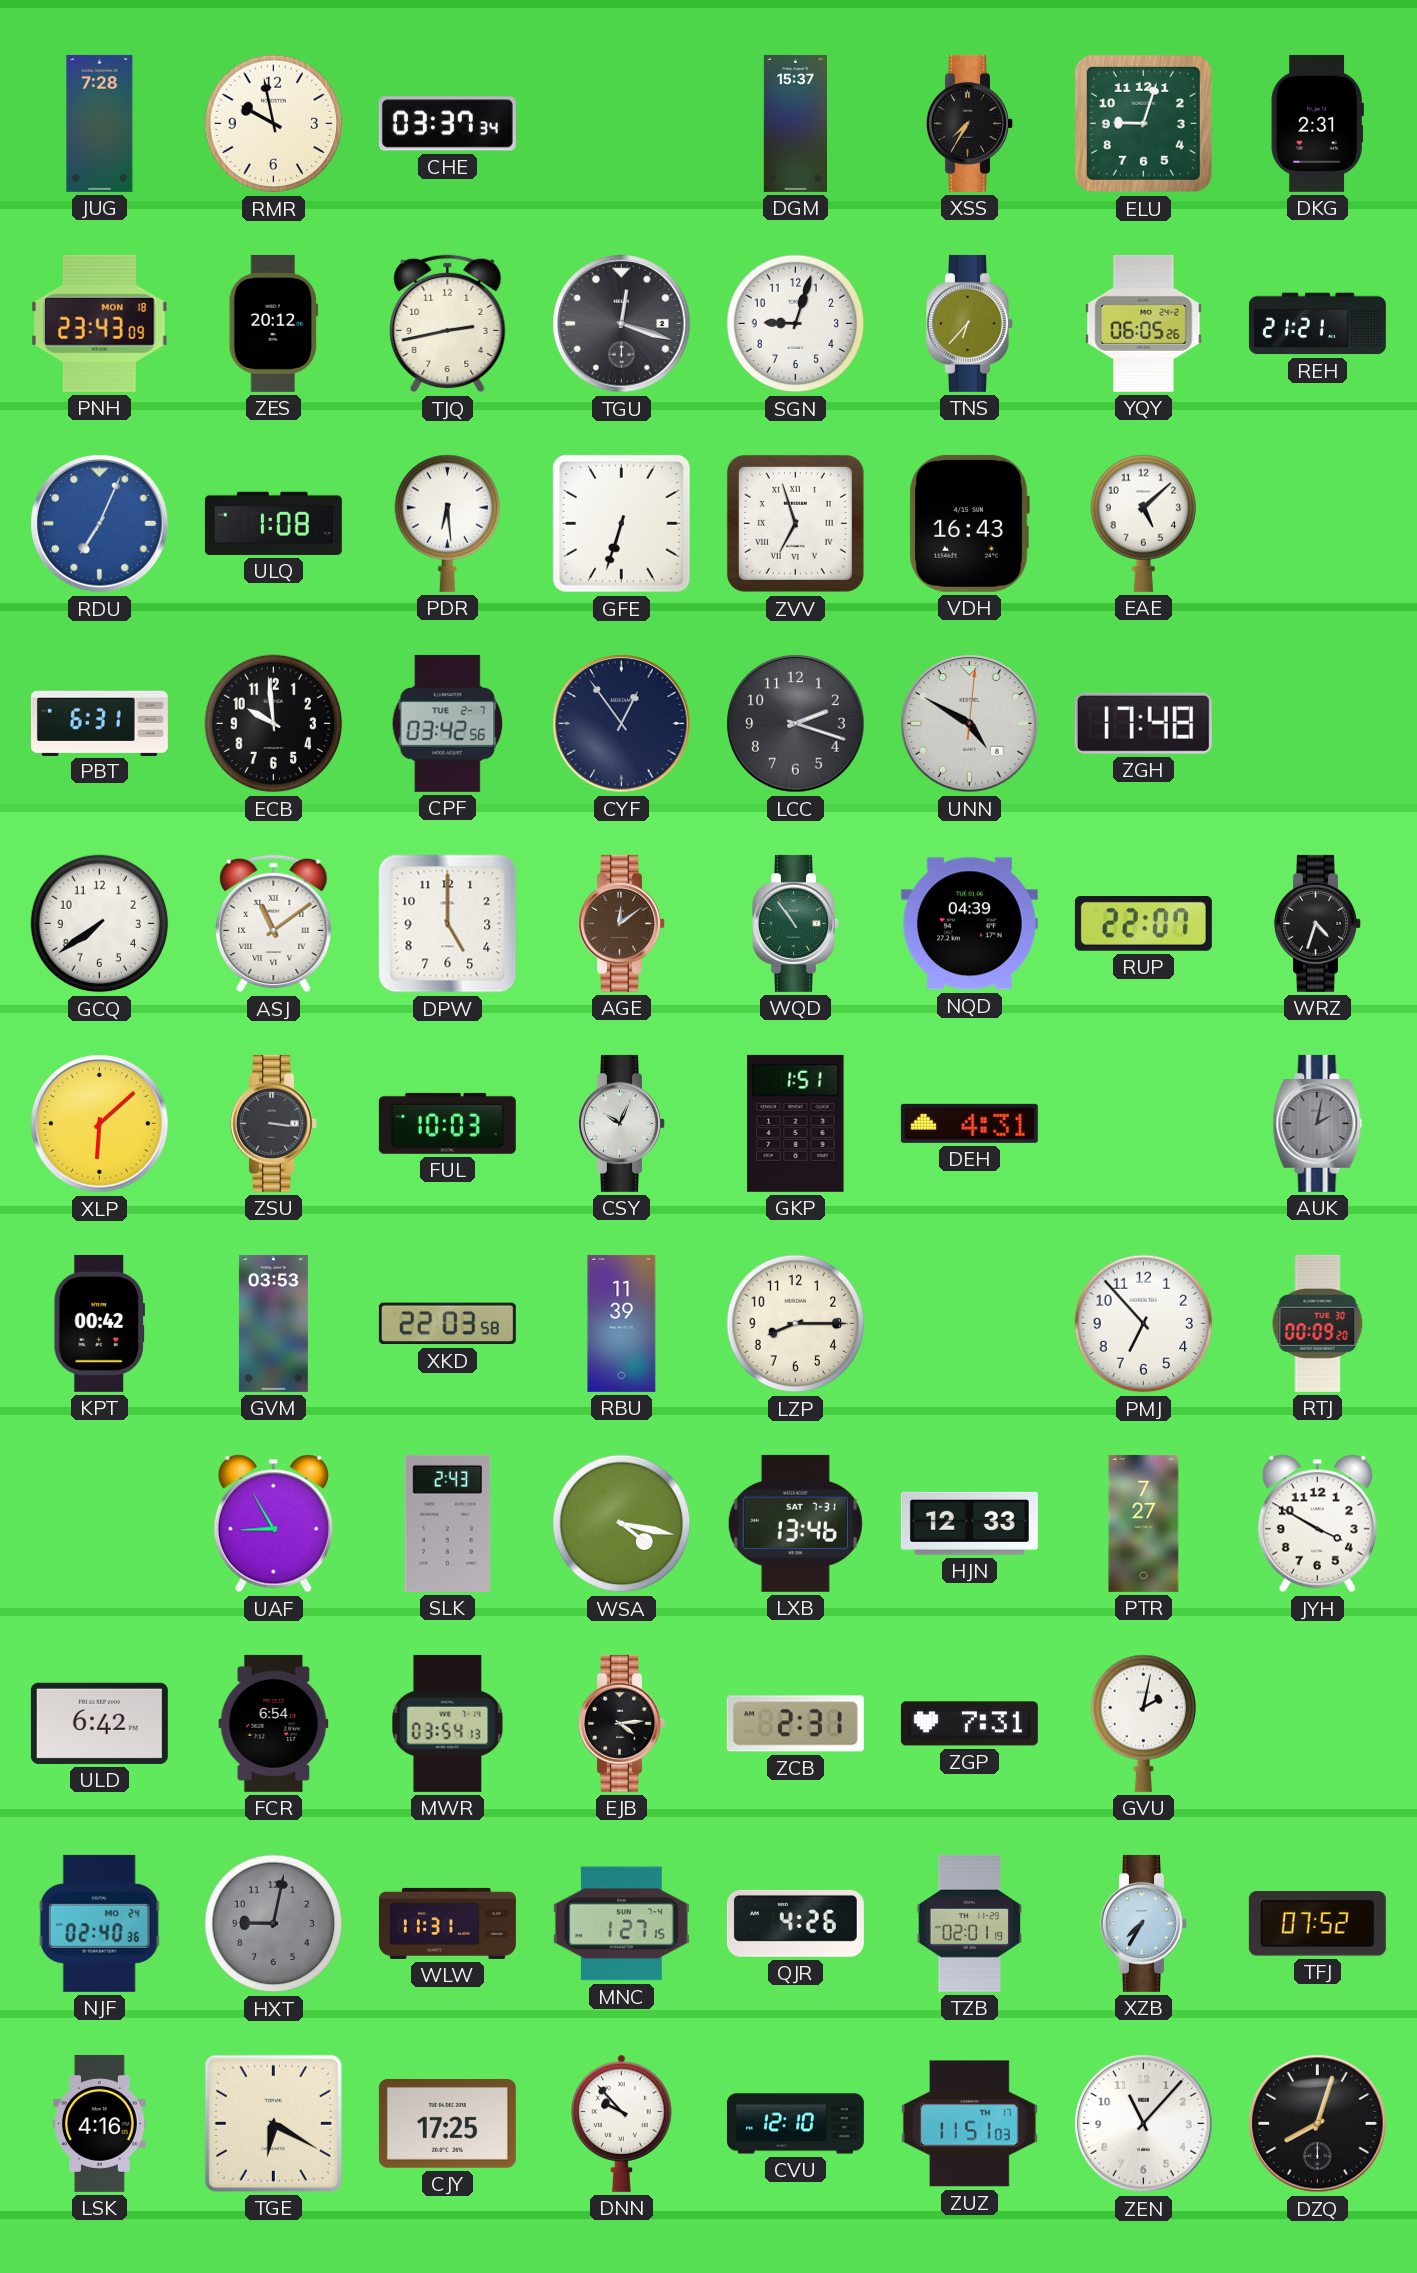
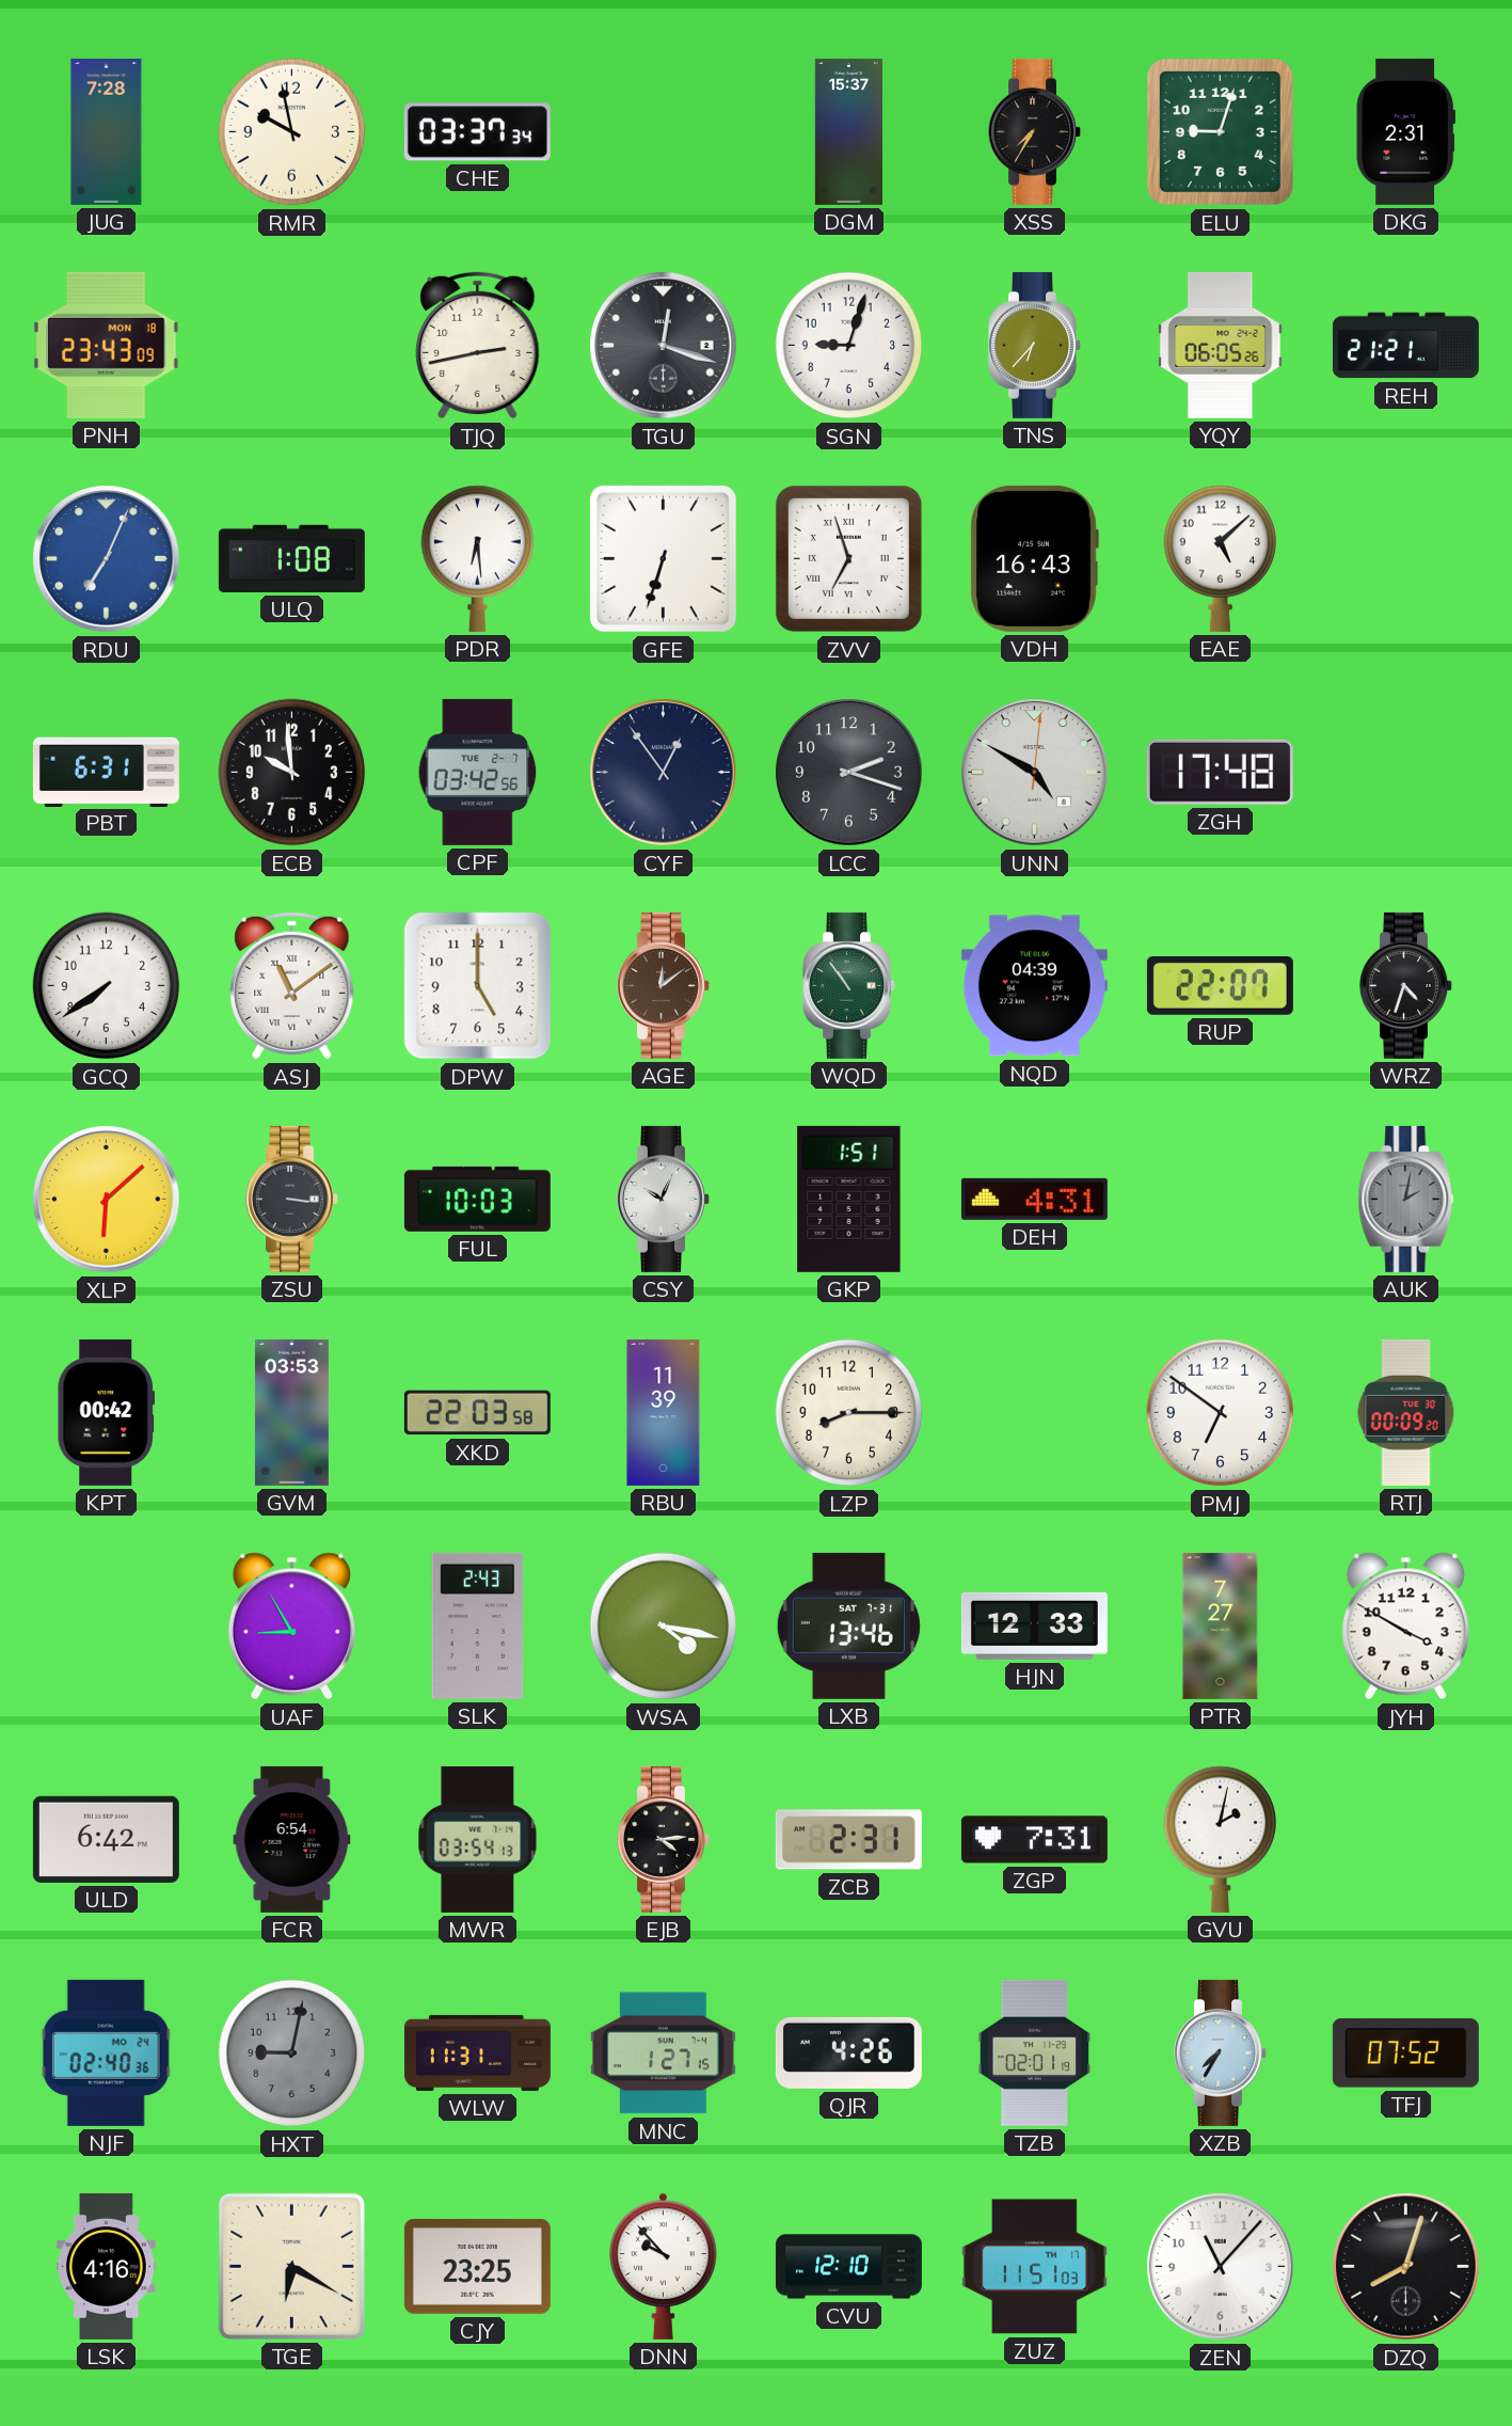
ZES: 20:12 -> none
PMJ: 6:53 -> 6:51
CJY: 17:25 -> 23:25
